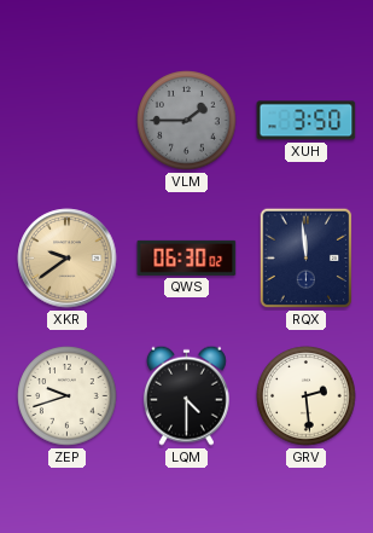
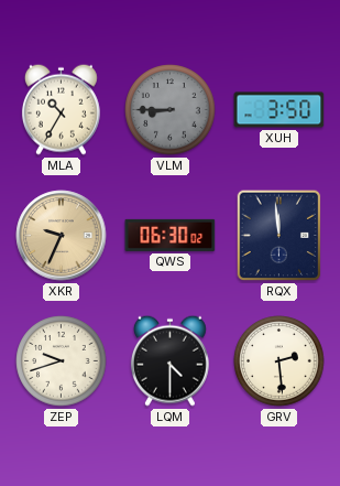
MLA: none -> 10:35
VLM: 1:45 -> 8:45
XKR: 9:39 -> 9:34
